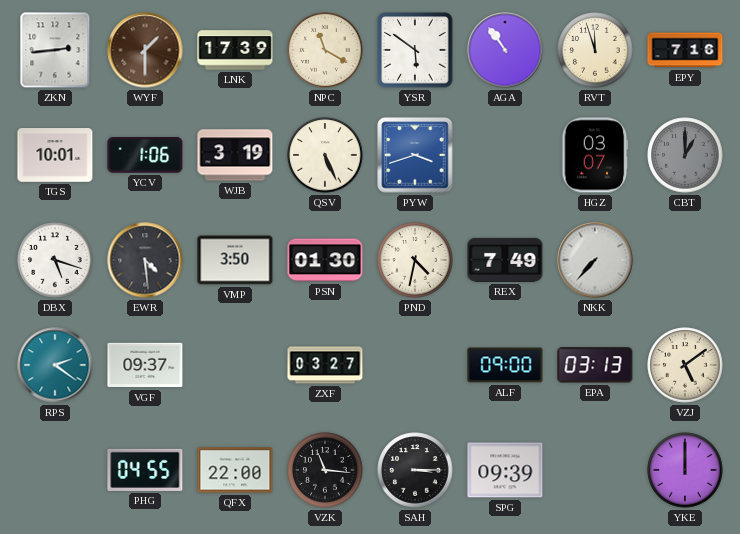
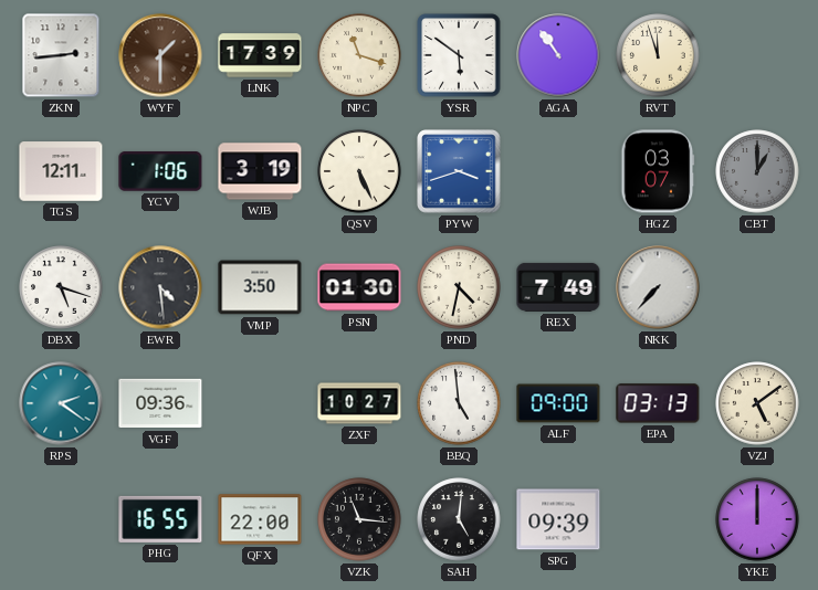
NPC: 11:20 -> 11:18
EPY: 7:16 -> none
TGS: 10:01 -> 12:11
VGF: 09:37 -> 09:36
ZXF: 03:27 -> 10:27
BBQ: none -> 4:59
PHG: 04:55 -> 16:55
SAH: 3:15 -> 5:01
